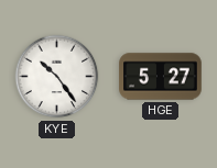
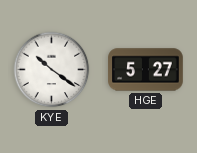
KYE: 10:24 -> 10:21
